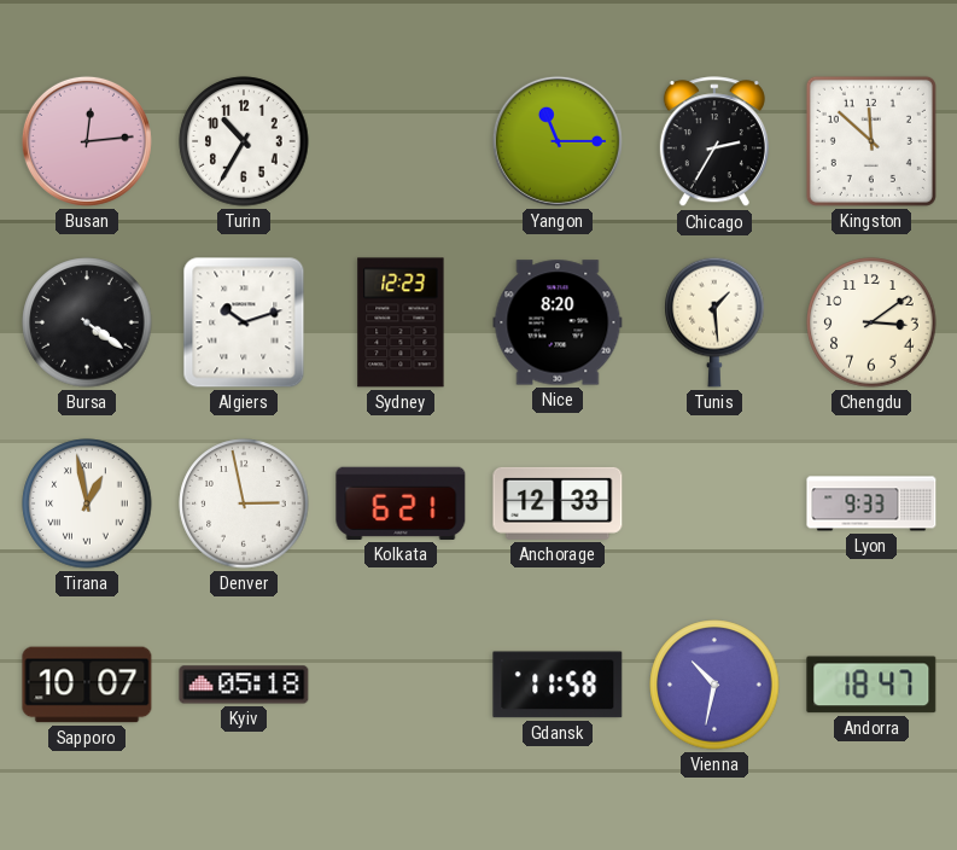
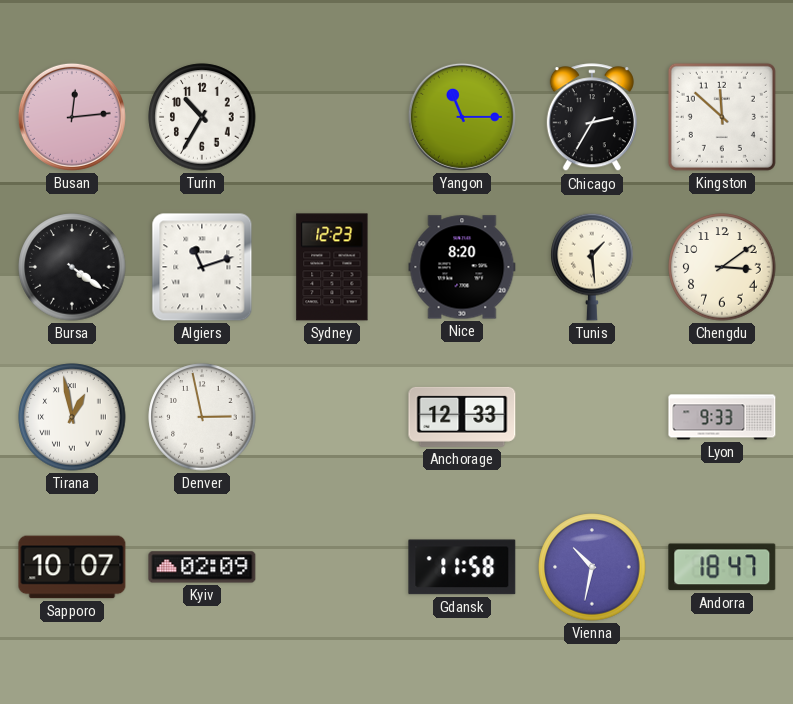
Algiers: 10:12 -> 11:12
Kolkata: 6:21 -> none
Kyiv: 05:18 -> 02:09
